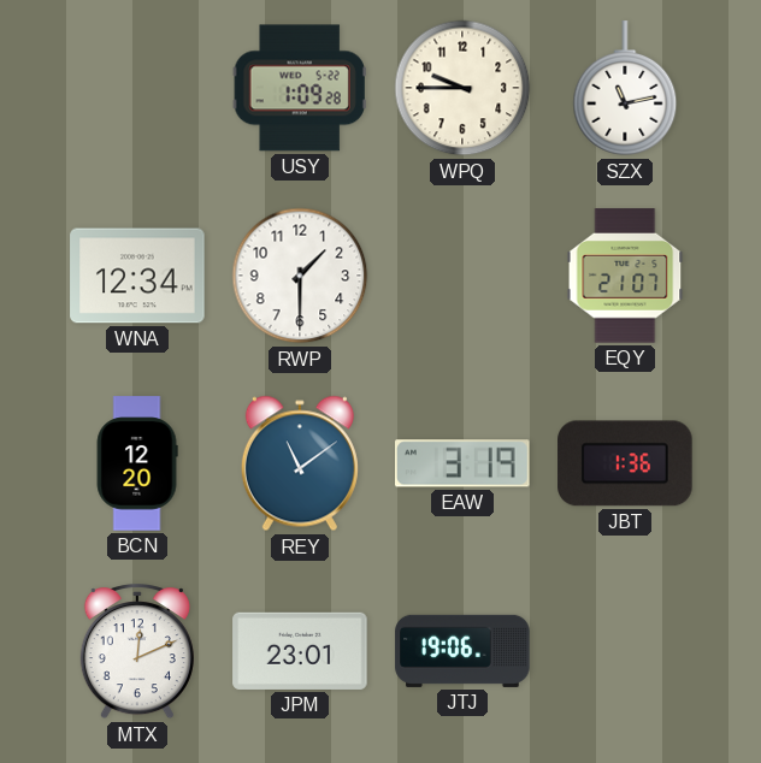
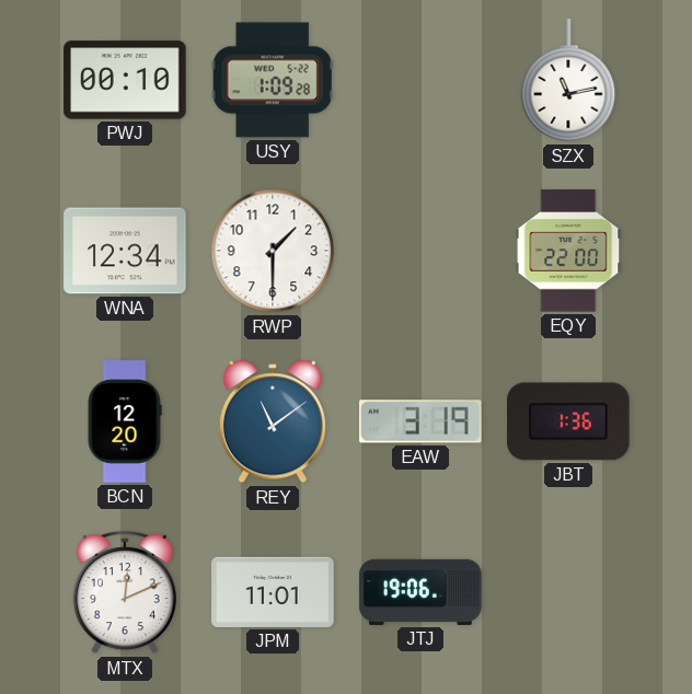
PWJ: none -> 00:10
WPQ: 9:45 -> none
EQY: 21:07 -> 22:00
JPM: 23:01 -> 11:01
